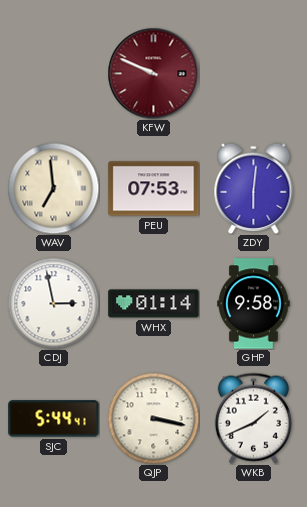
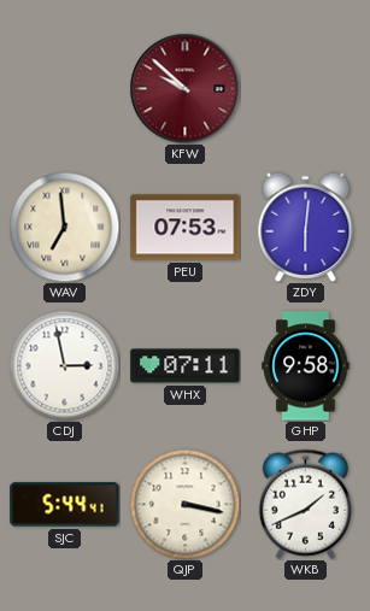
KFW: 9:49 -> 9:52
WHX: 01:14 -> 07:11
